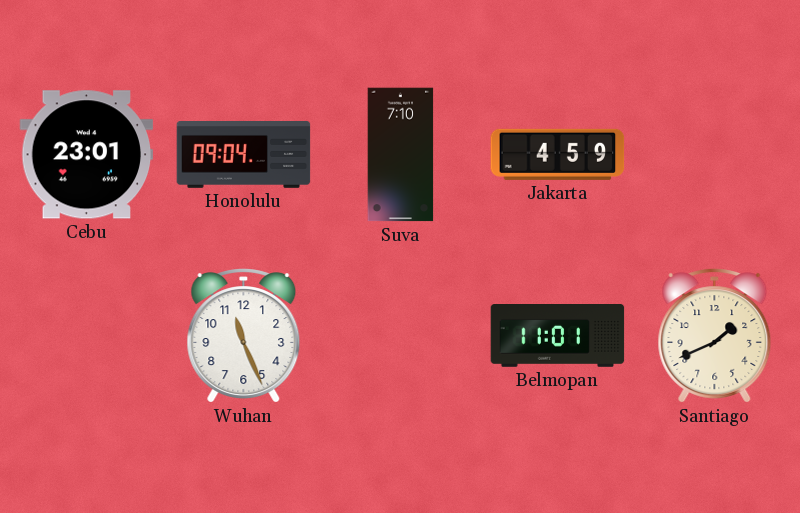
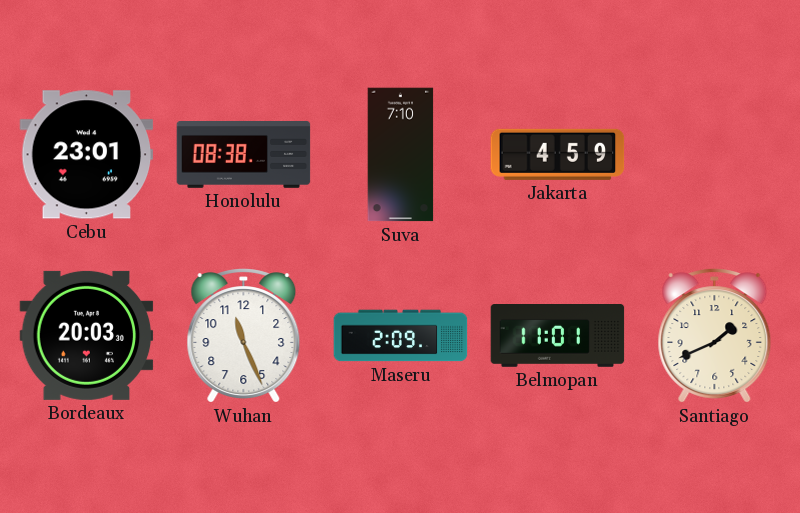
Honolulu: 09:04 -> 08:38
Bordeaux: none -> 20:03
Maseru: none -> 2:09
